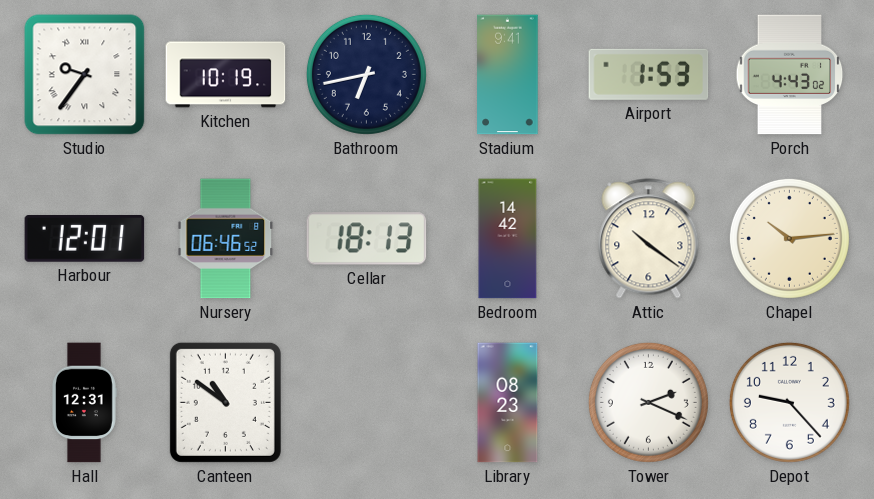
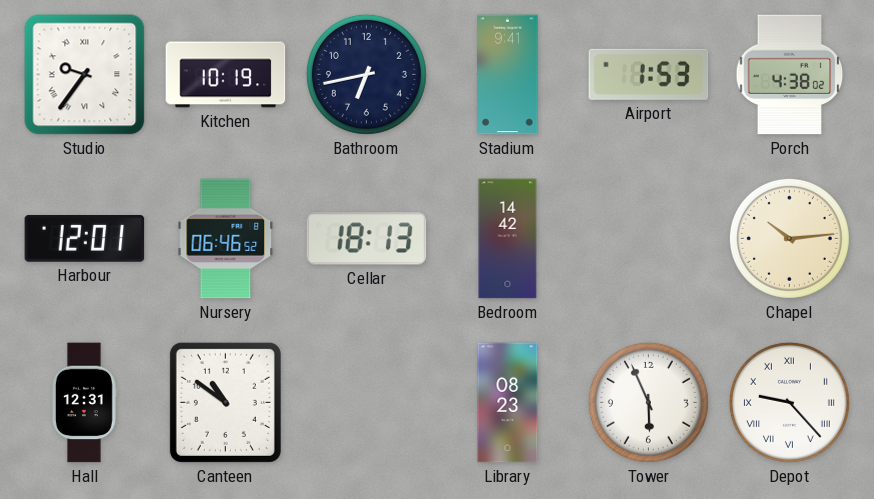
Porch: 4:43 -> 4:38
Attic: 10:21 -> none
Tower: 2:19 -> 5:56
Depot numerals: Arabic -> Roman
